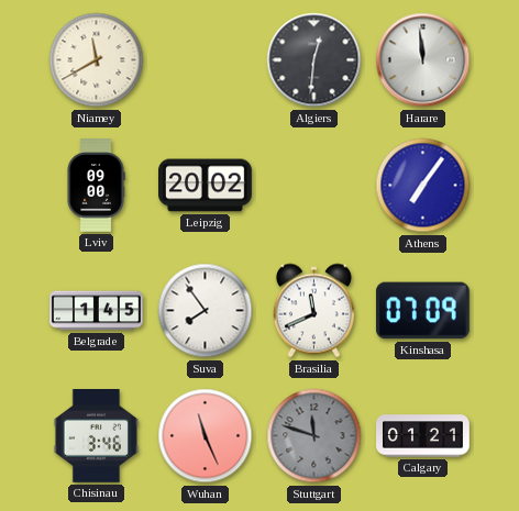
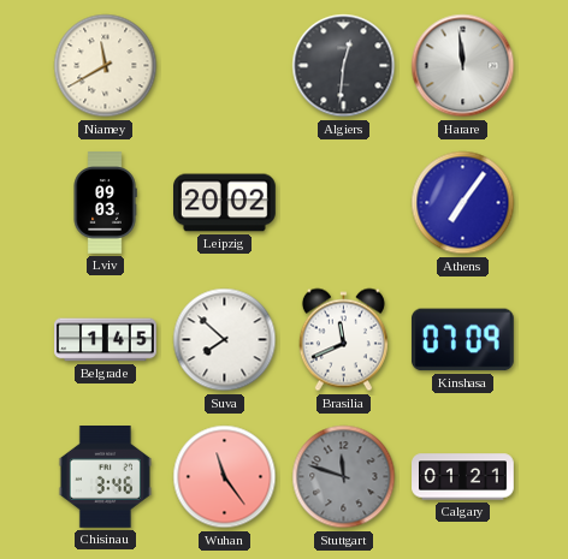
Lviv: 09:00 -> 09:03
Suva: 7:54 -> 7:52
Wuhan: 11:26 -> 11:24
